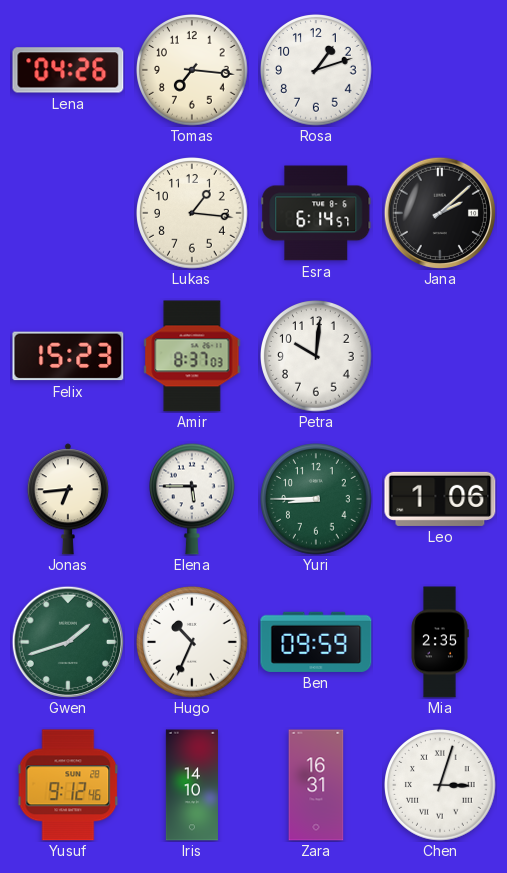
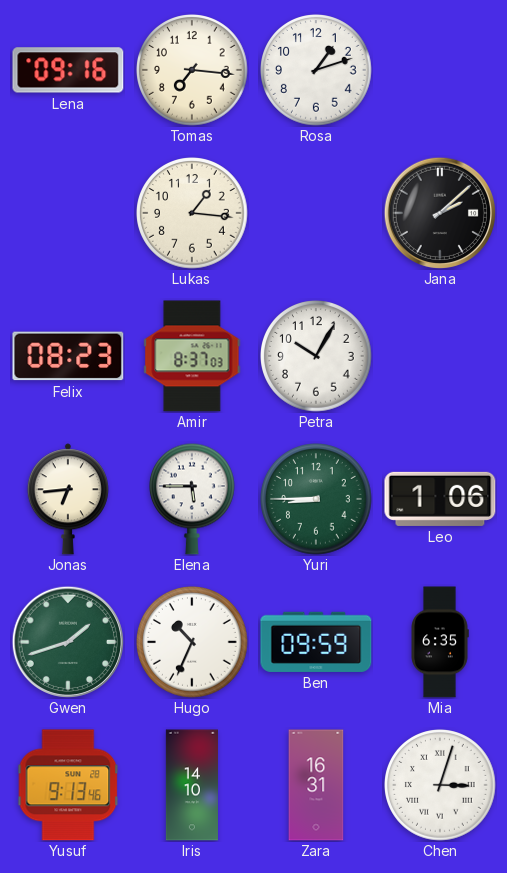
Lena: 04:26 -> 09:16
Esra: 6:14 -> none
Felix: 15:23 -> 08:23
Petra: 10:01 -> 10:05
Mia: 2:35 -> 6:35
Yusuf: 9:12 -> 9:13
